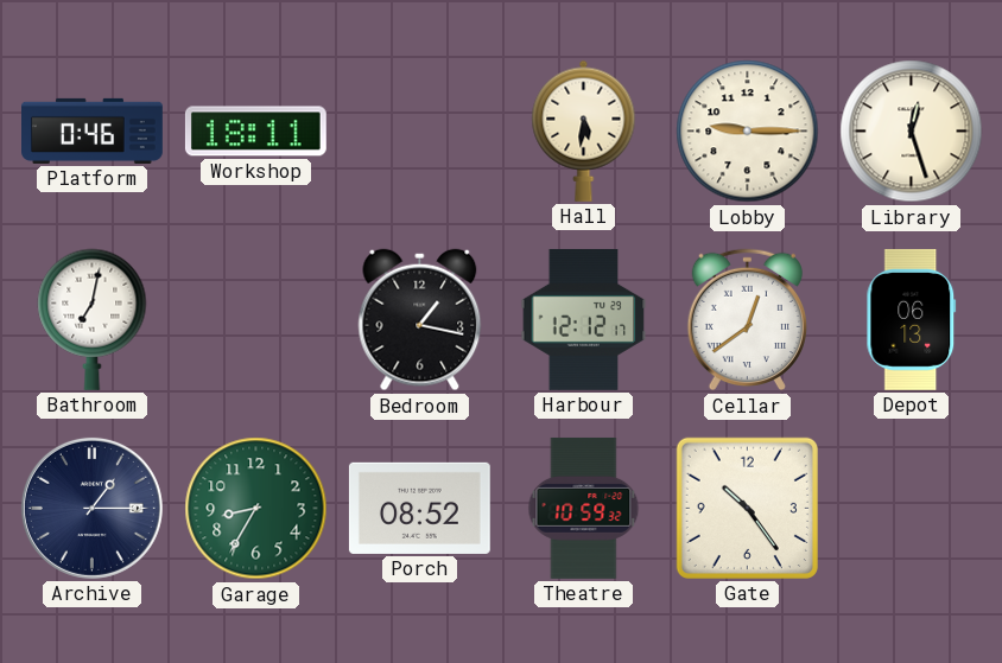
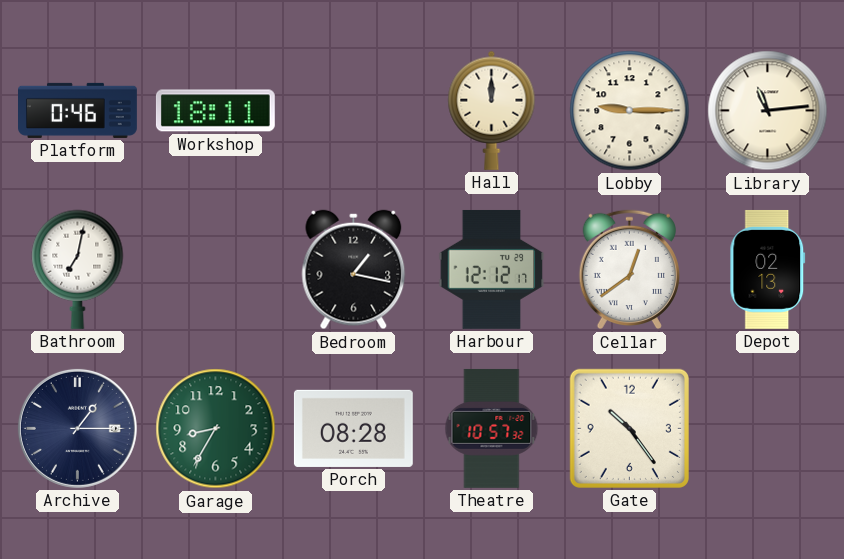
Hall: 5:31 -> 12:00
Library: 12:27 -> 11:14
Depot: 06:13 -> 02:13
Porch: 08:52 -> 08:28
Theatre: 10:59 -> 10:57
